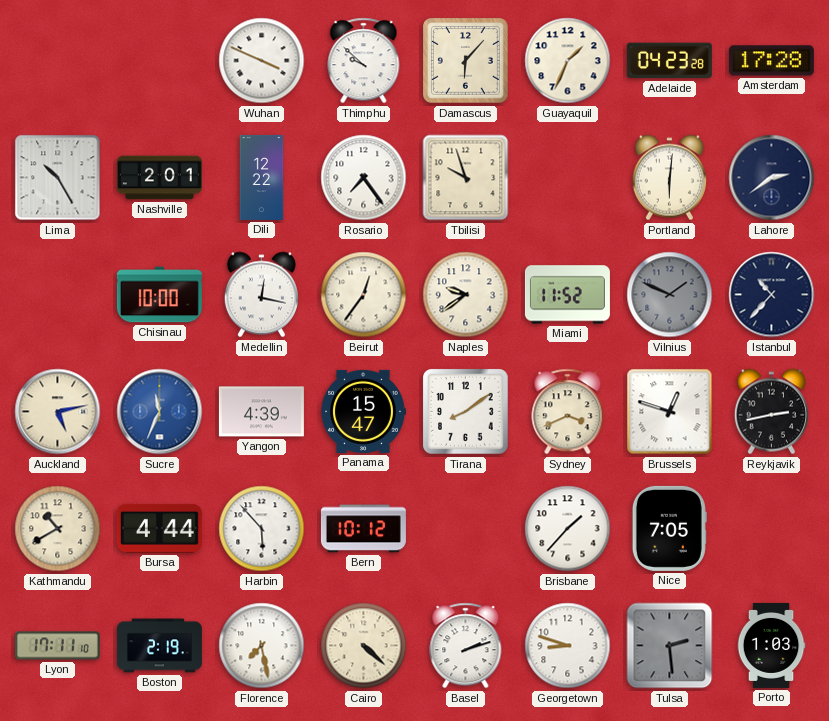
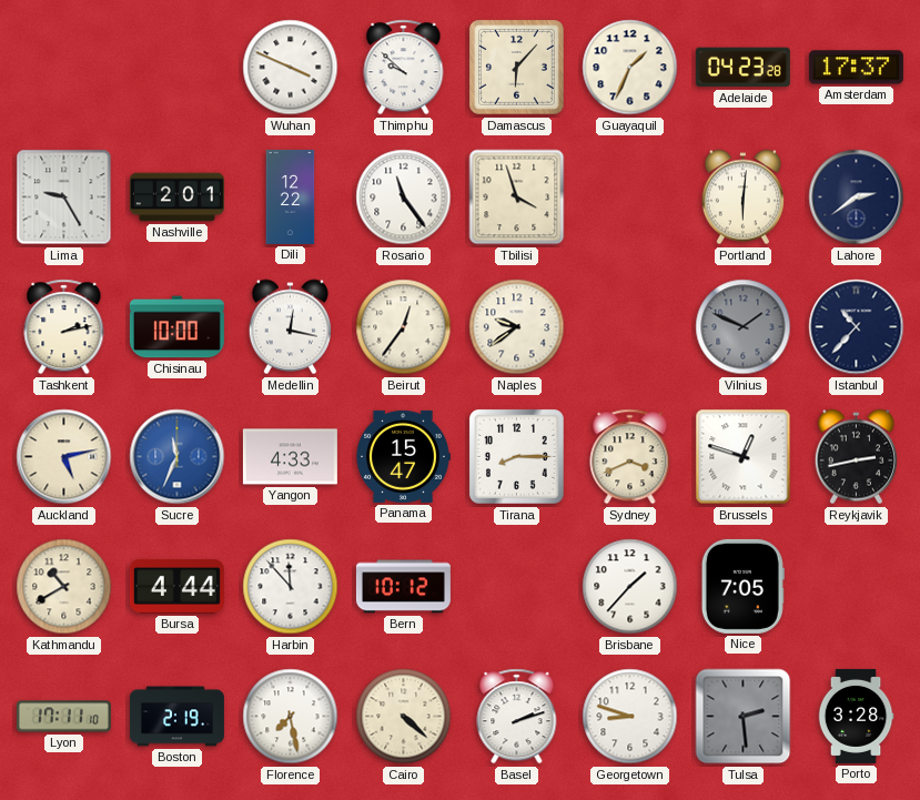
Amsterdam: 17:28 -> 17:37
Lima: 10:25 -> 9:25
Rosario: 7:24 -> 11:24
Tbilisi: 9:57 -> 3:57
Tashkent: none -> 2:13
Miami: 11:52 -> none
Yangon: 4:39 -> 4:33
Tirana: 8:09 -> 8:15
Harbin: 5:53 -> 11:53
Porto: 1:03 -> 3:28
